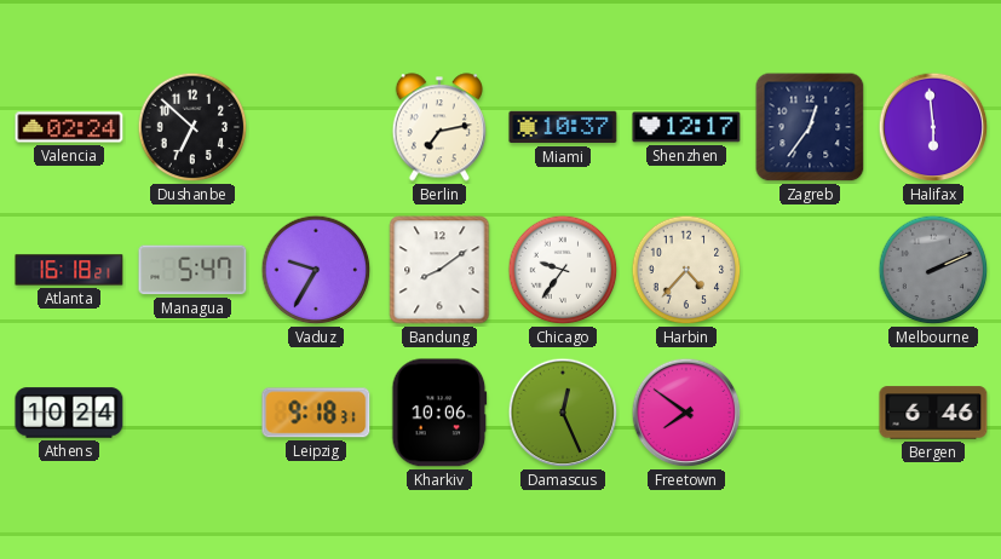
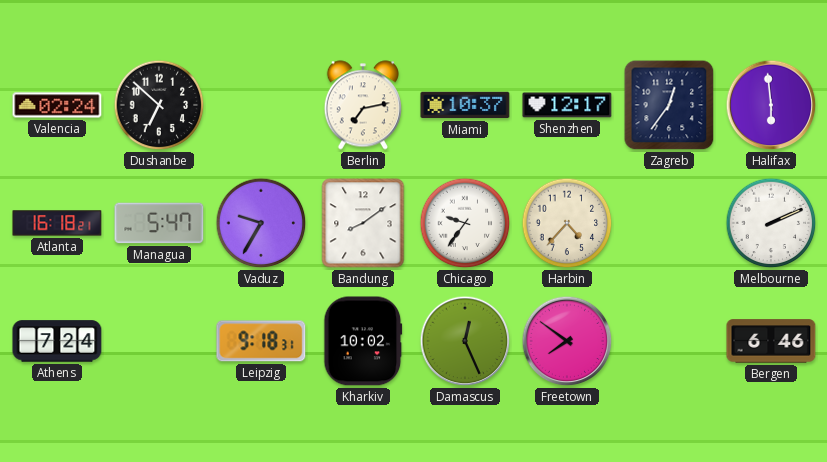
Melbourne dial: grey -> white
Athens: 10:24 -> 7:24
Kharkiv: 10:06 -> 10:02
